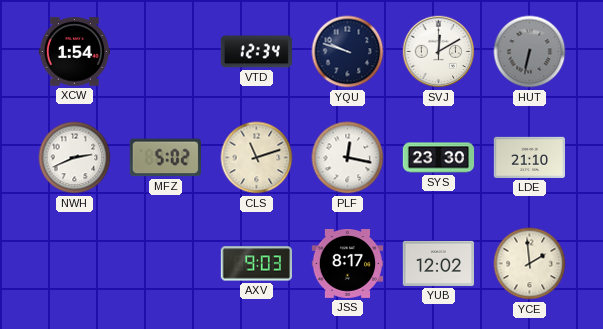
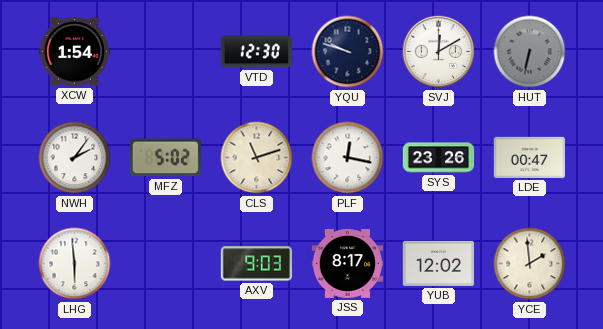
VTD: 12:34 -> 12:30
NWH: 2:41 -> 2:06
SYS: 23:30 -> 23:26
LDE: 21:10 -> 00:47
LHG: none -> 5:59
